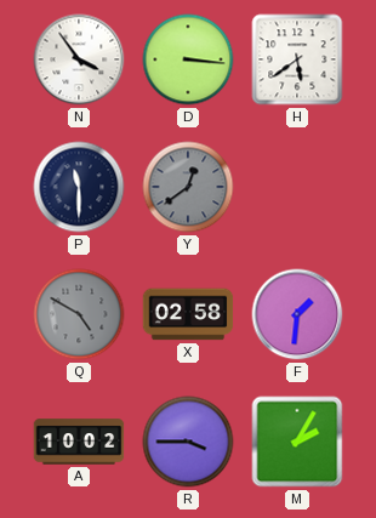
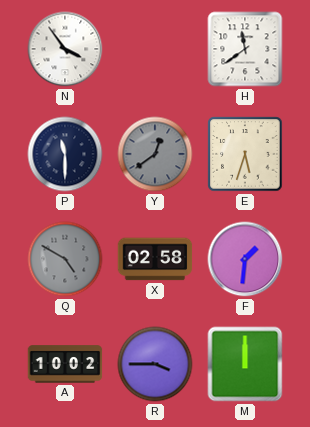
D: 3:16 -> none
H: 5:39 -> 11:39
E: none -> 5:33
M: 2:05 -> 12:00
